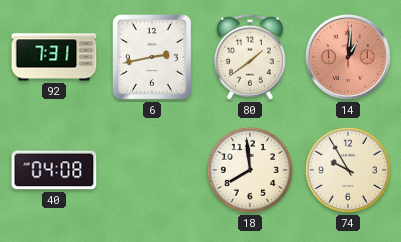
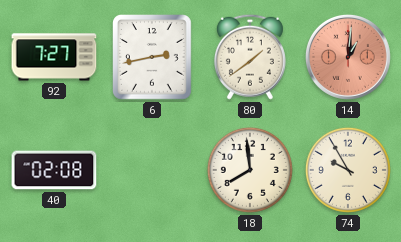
92: 7:31 -> 7:27
40: 04:08 -> 02:08
